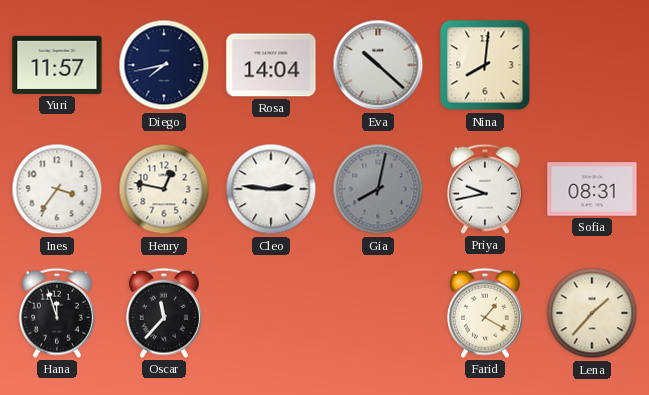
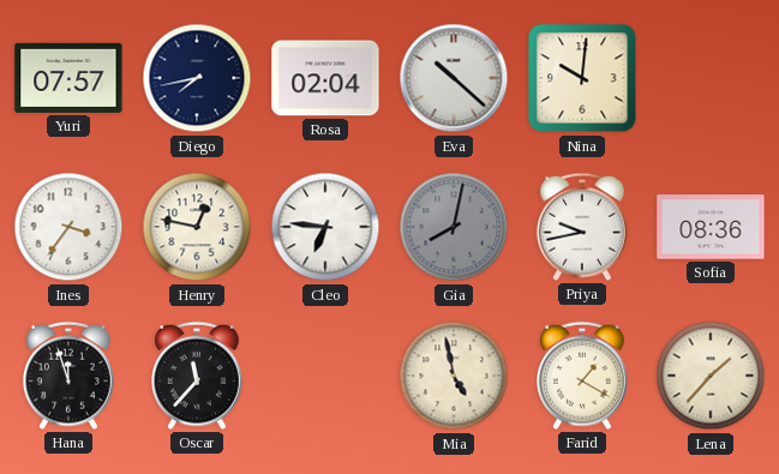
Yuri: 11:57 -> 07:57
Rosa: 14:04 -> 02:04
Nina: 8:01 -> 10:01
Cleo: 2:46 -> 6:46
Sofia: 08:31 -> 08:36
Mia: none -> 4:58
